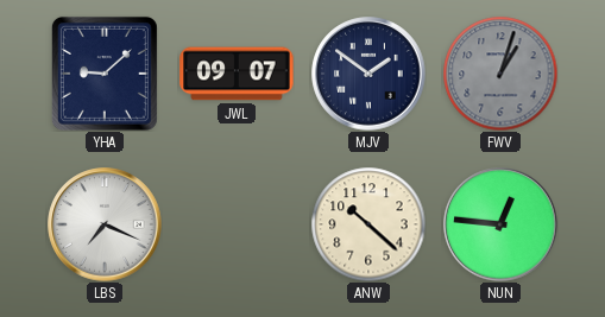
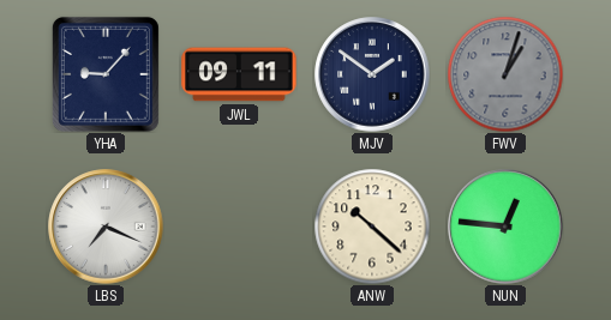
YHA: 9:08 -> 9:07
JWL: 09:07 -> 09:11
